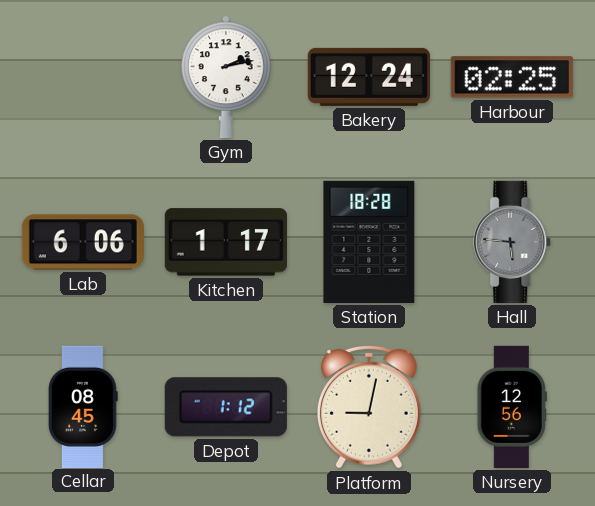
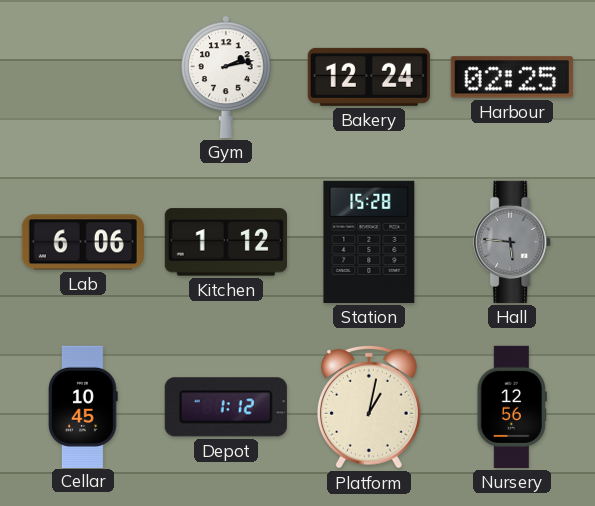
Kitchen: 1:17 -> 1:12
Station: 18:28 -> 15:28
Cellar: 08:45 -> 10:45
Platform: 9:02 -> 1:02
